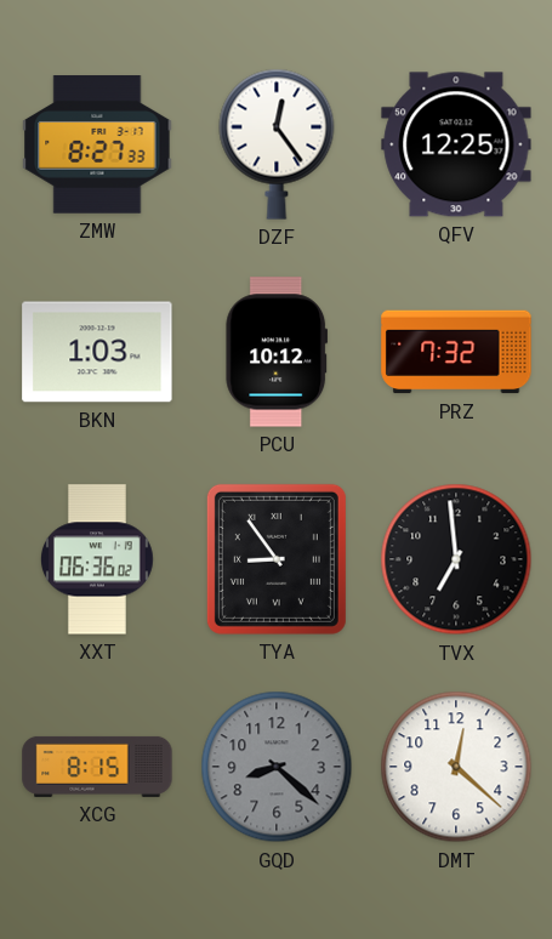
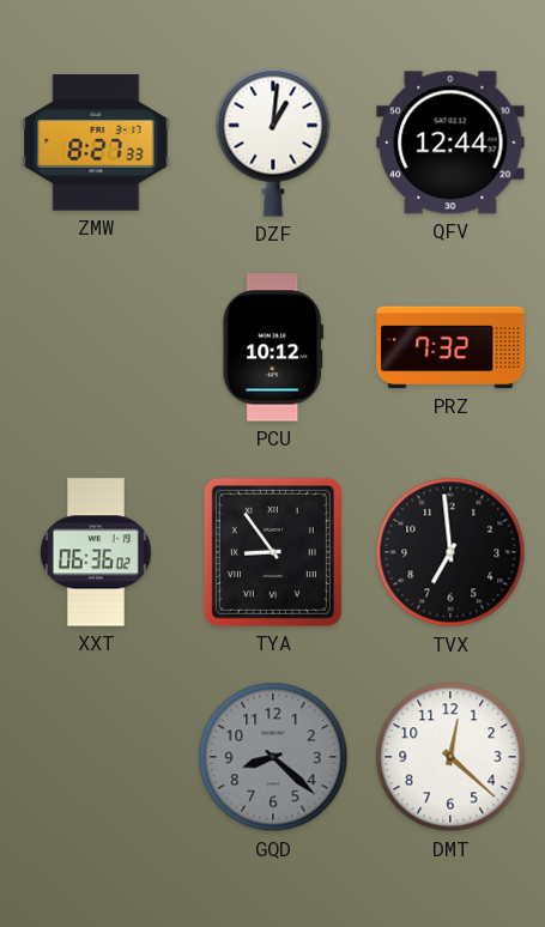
DZF: 12:24 -> 1:01
QFV: 12:25 -> 12:44
BKN: 1:03 -> none
XCG: 8:15 -> none
